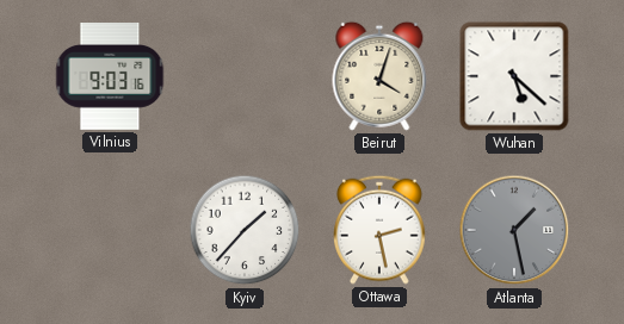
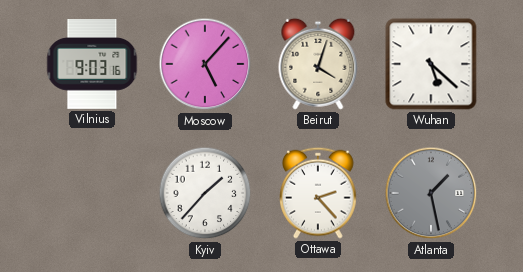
Moscow: none -> 5:07
Ottawa: 2:28 -> 2:23
